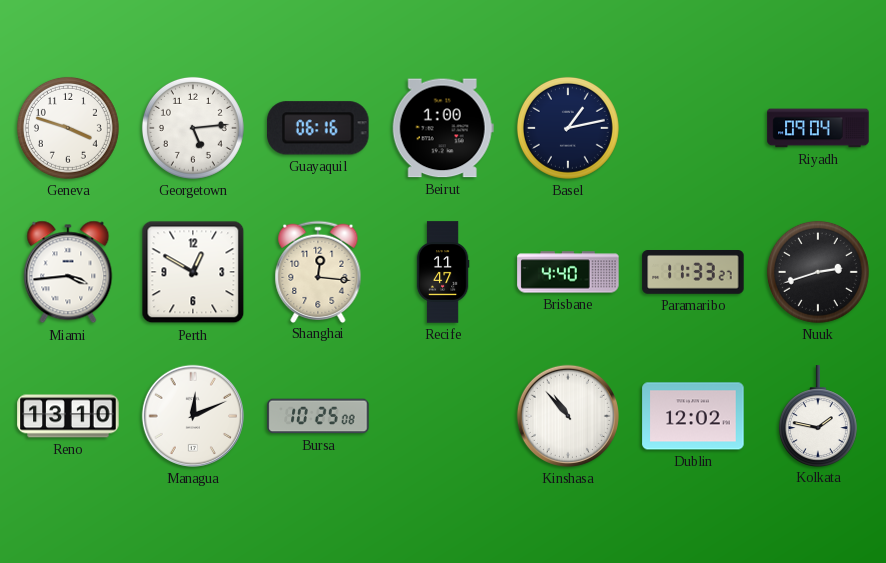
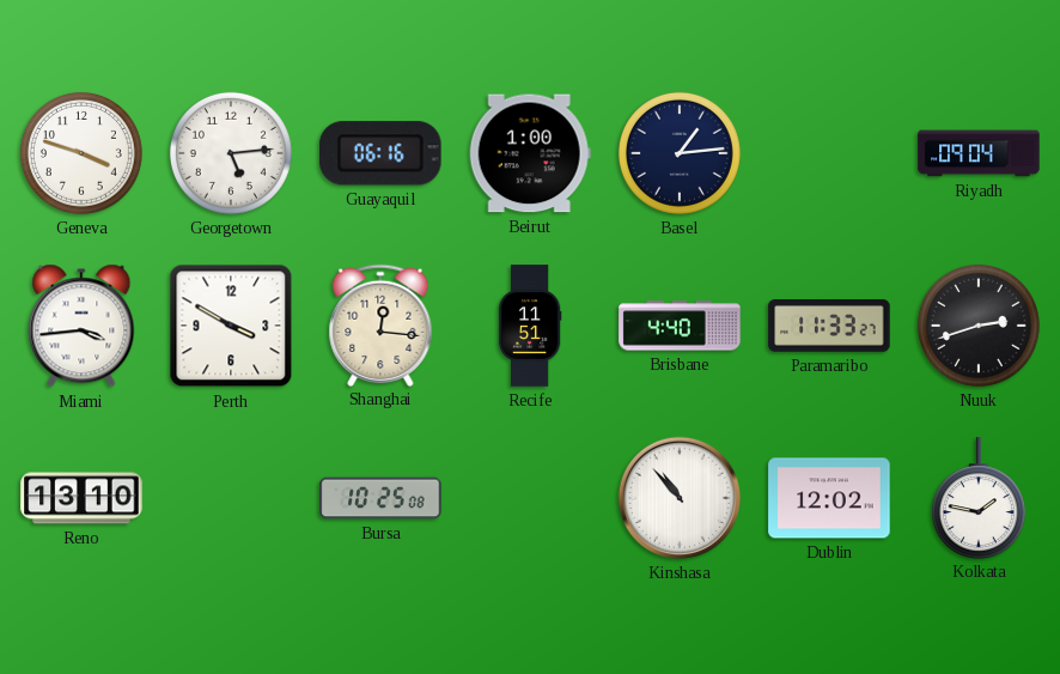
Basel: 1:13 -> 1:14
Perth: 12:50 -> 3:50
Recife: 11:47 -> 11:51
Managua: 12:11 -> none
